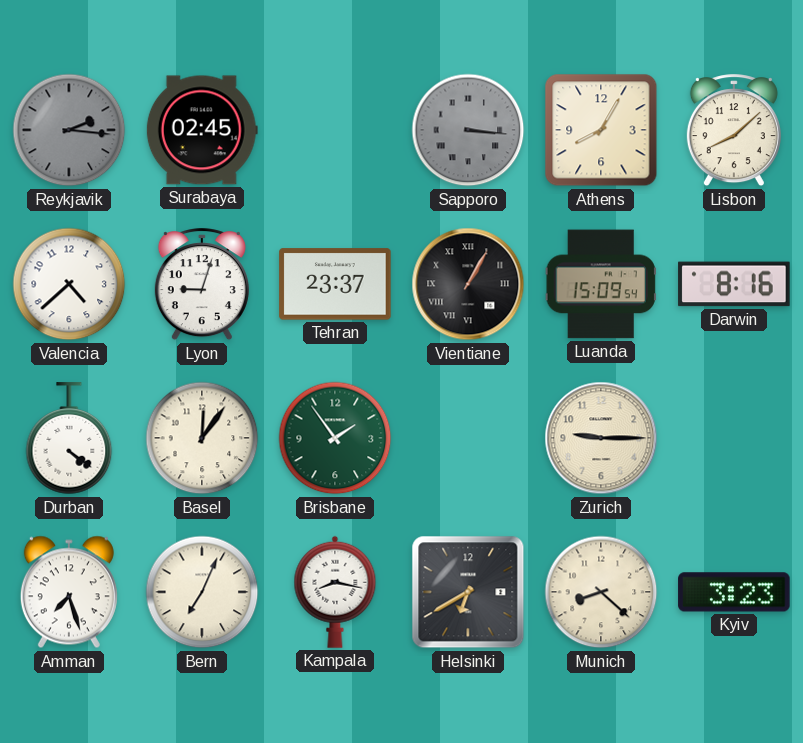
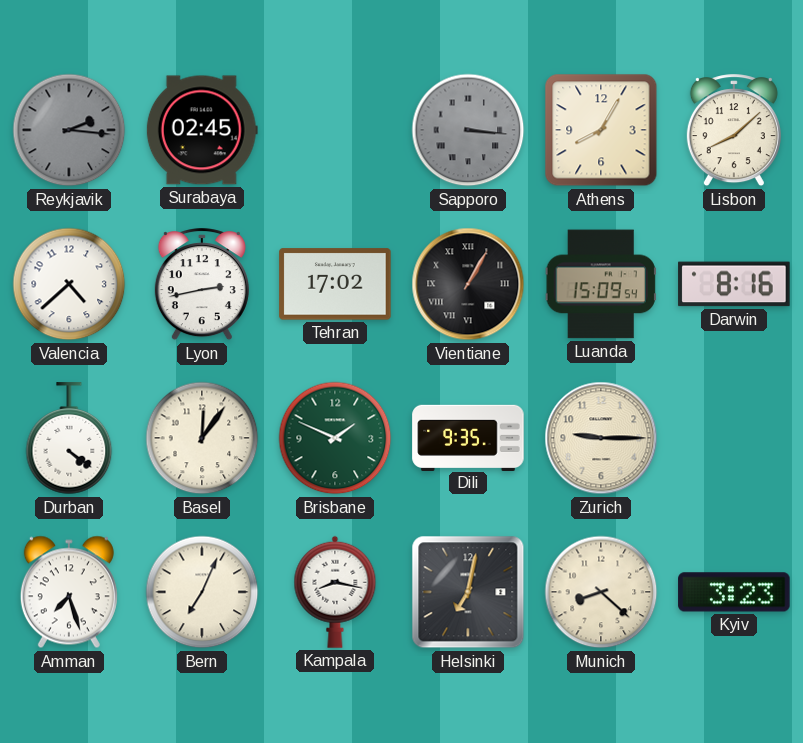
Lyon: 9:03 -> 2:43
Tehran: 23:37 -> 17:02
Brisbane: 1:54 -> 1:49
Dili: none -> 9:35
Helsinki: 6:40 -> 7:02
